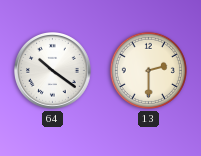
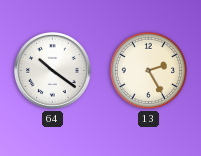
13: 2:30 -> 2:25
